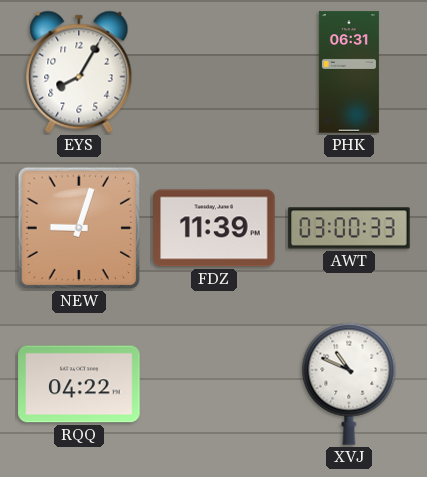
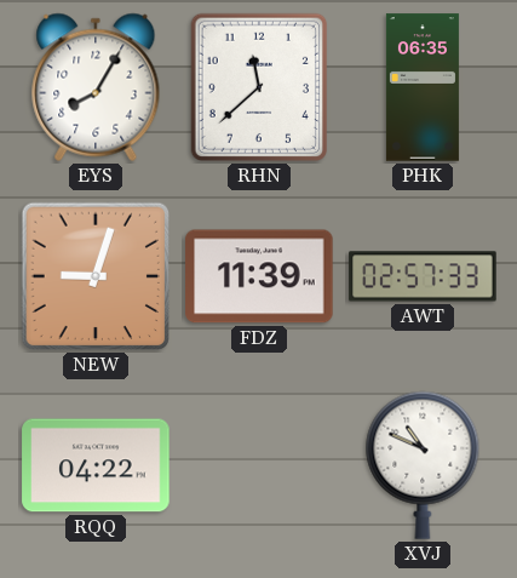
RHN: none -> 11:38
PHK: 06:31 -> 06:35
AWT: 03:00 -> 02:57
